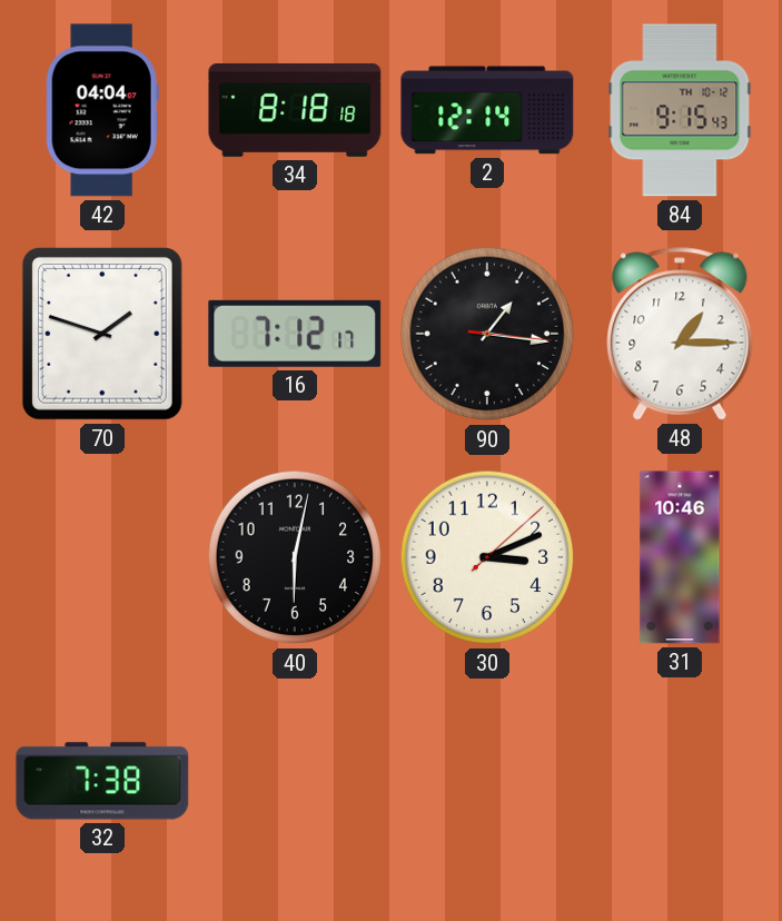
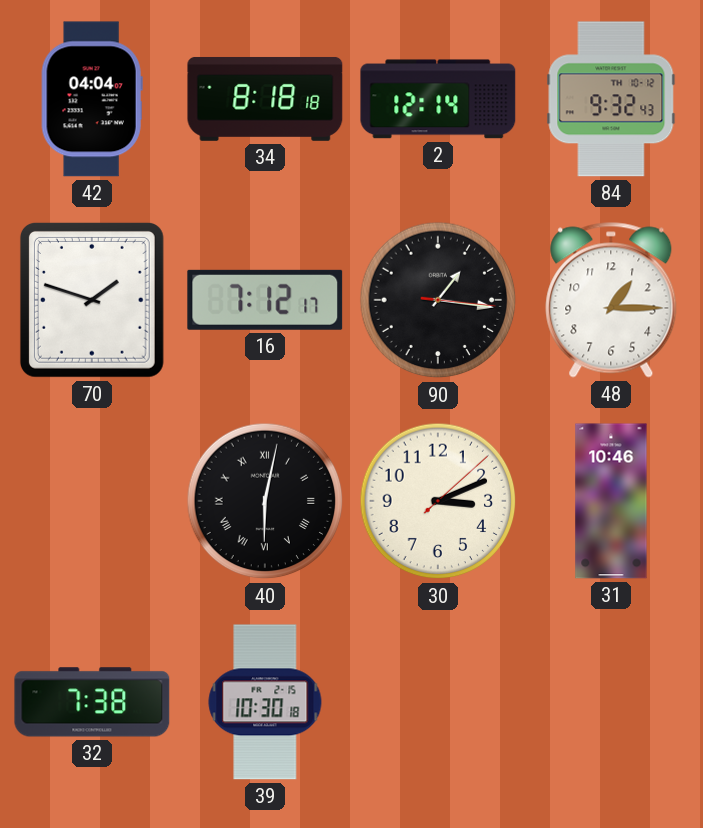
84: 9:15 -> 9:32
40 numerals: Arabic -> Roman
39: none -> 10:30
